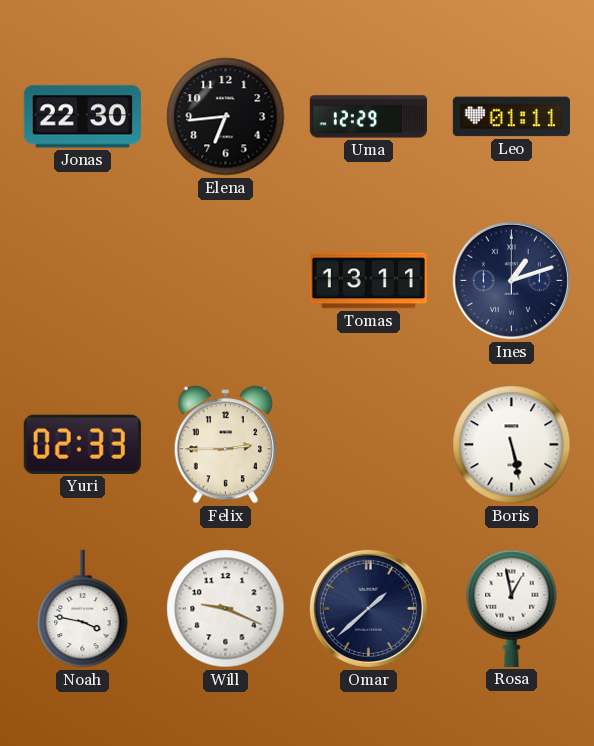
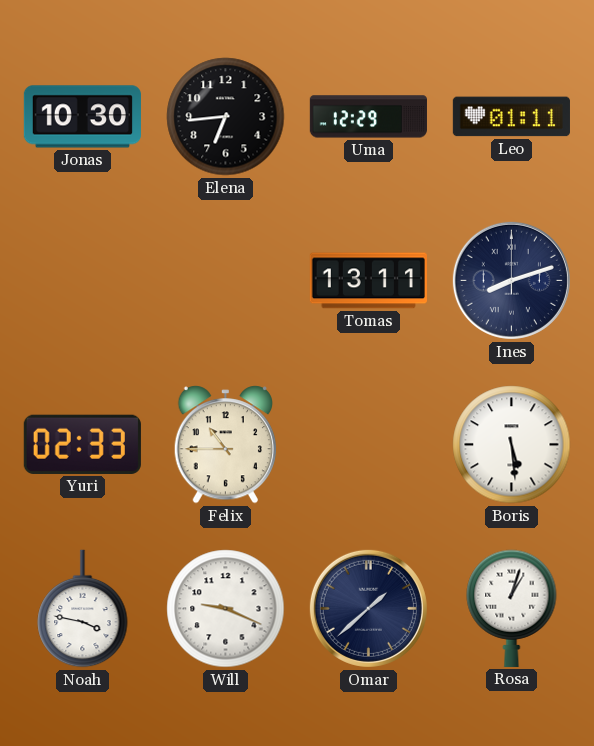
Jonas: 22:30 -> 10:30
Ines: 1:12 -> 8:12
Felix: 2:45 -> 10:45
Boris: 5:28 -> 5:29
Rosa: 12:58 -> 1:03
